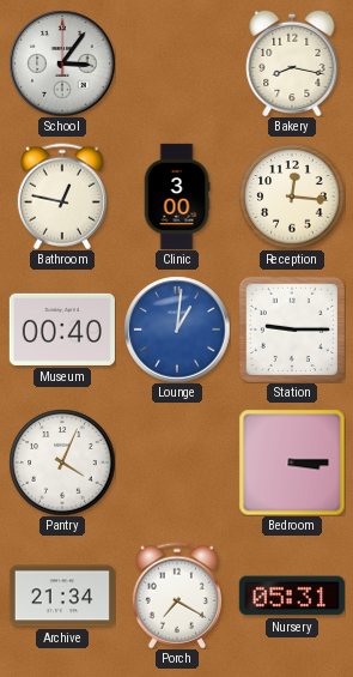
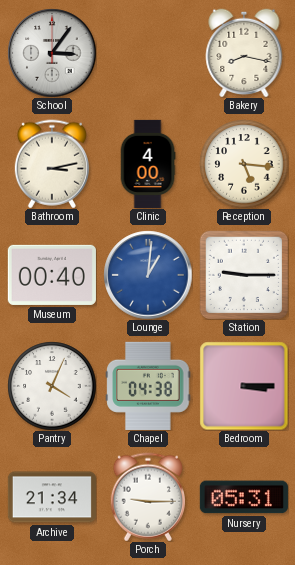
Bathroom: 12:47 -> 3:13
Clinic: 3:00 -> 4:00
Reception: 12:16 -> 5:16
Chapel: none -> 04:38
Porch: 7:20 -> 9:15
